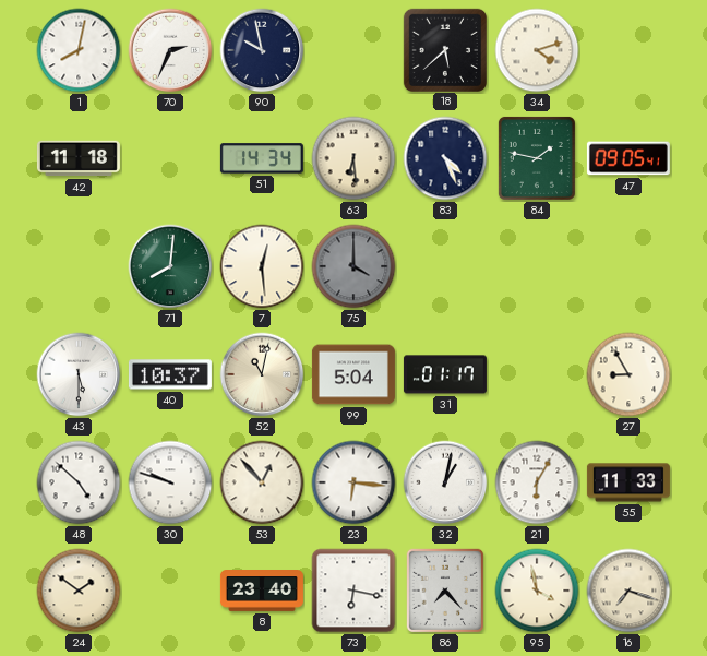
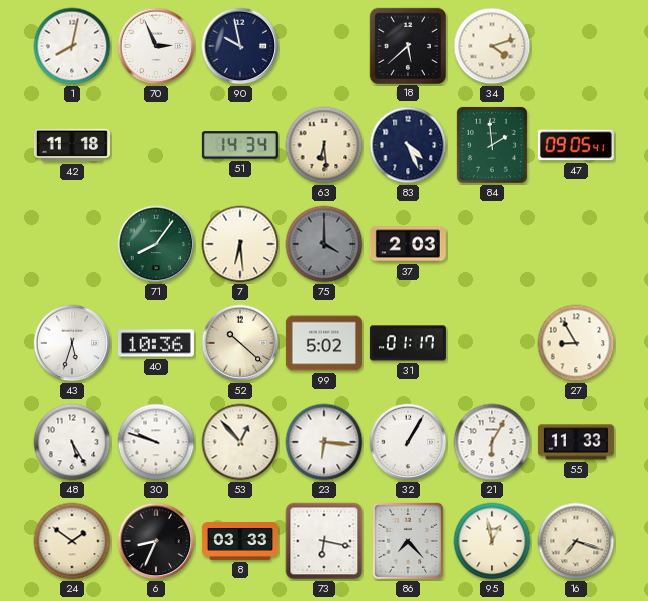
70: 2:34 -> 2:56
84: 1:47 -> 1:59
71: 8:01 -> 8:06
7: 12:29 -> 6:29
37: none -> 2:03
43: 5:30 -> 5:33
40: 10:37 -> 10:36
52: 11:02 -> 10:22
99: 5:04 -> 5:02
48: 4:52 -> 5:25
32: 1:02 -> 1:05
6: none -> 8:34
8: 23:40 -> 03:33
95: 3:58 -> 12:58
